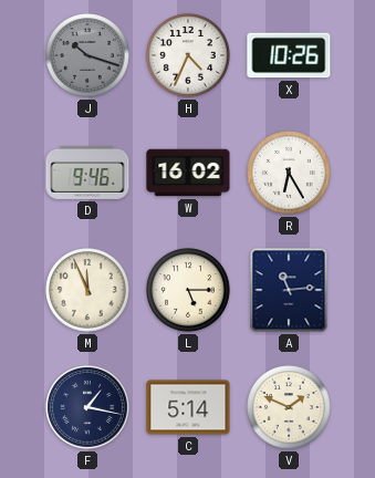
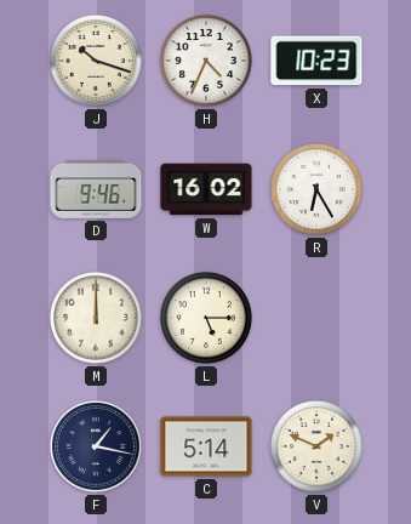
J dial: grey -> cream
X: 10:26 -> 10:23
M: 11:56 -> 12:00
A: 11:14 -> none
